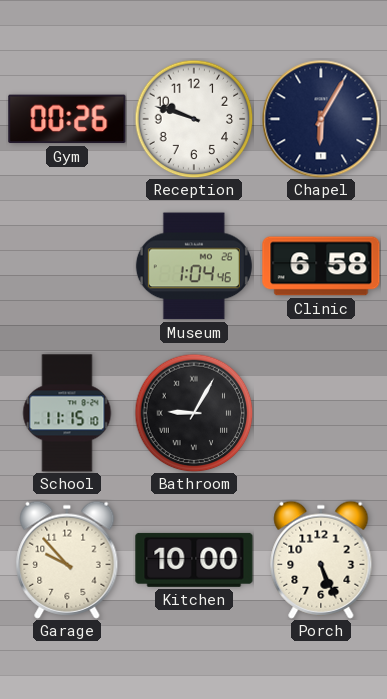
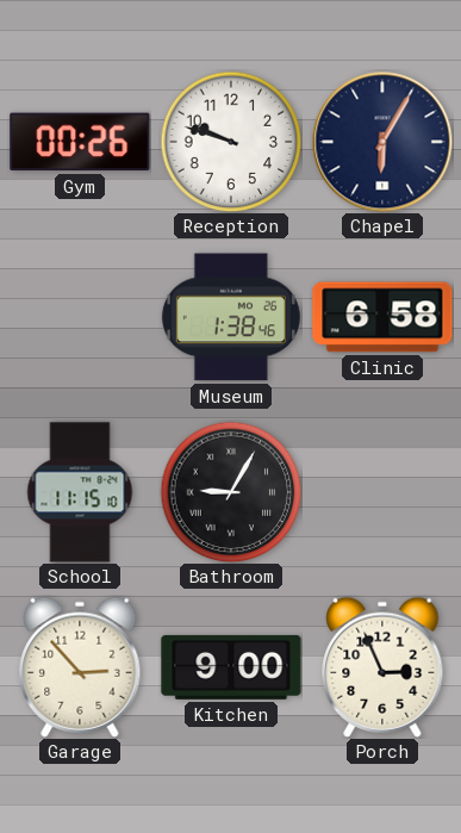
Museum: 1:04 -> 1:38
Garage: 9:53 -> 2:53
Kitchen: 10:00 -> 9:00
Porch: 5:26 -> 2:56
